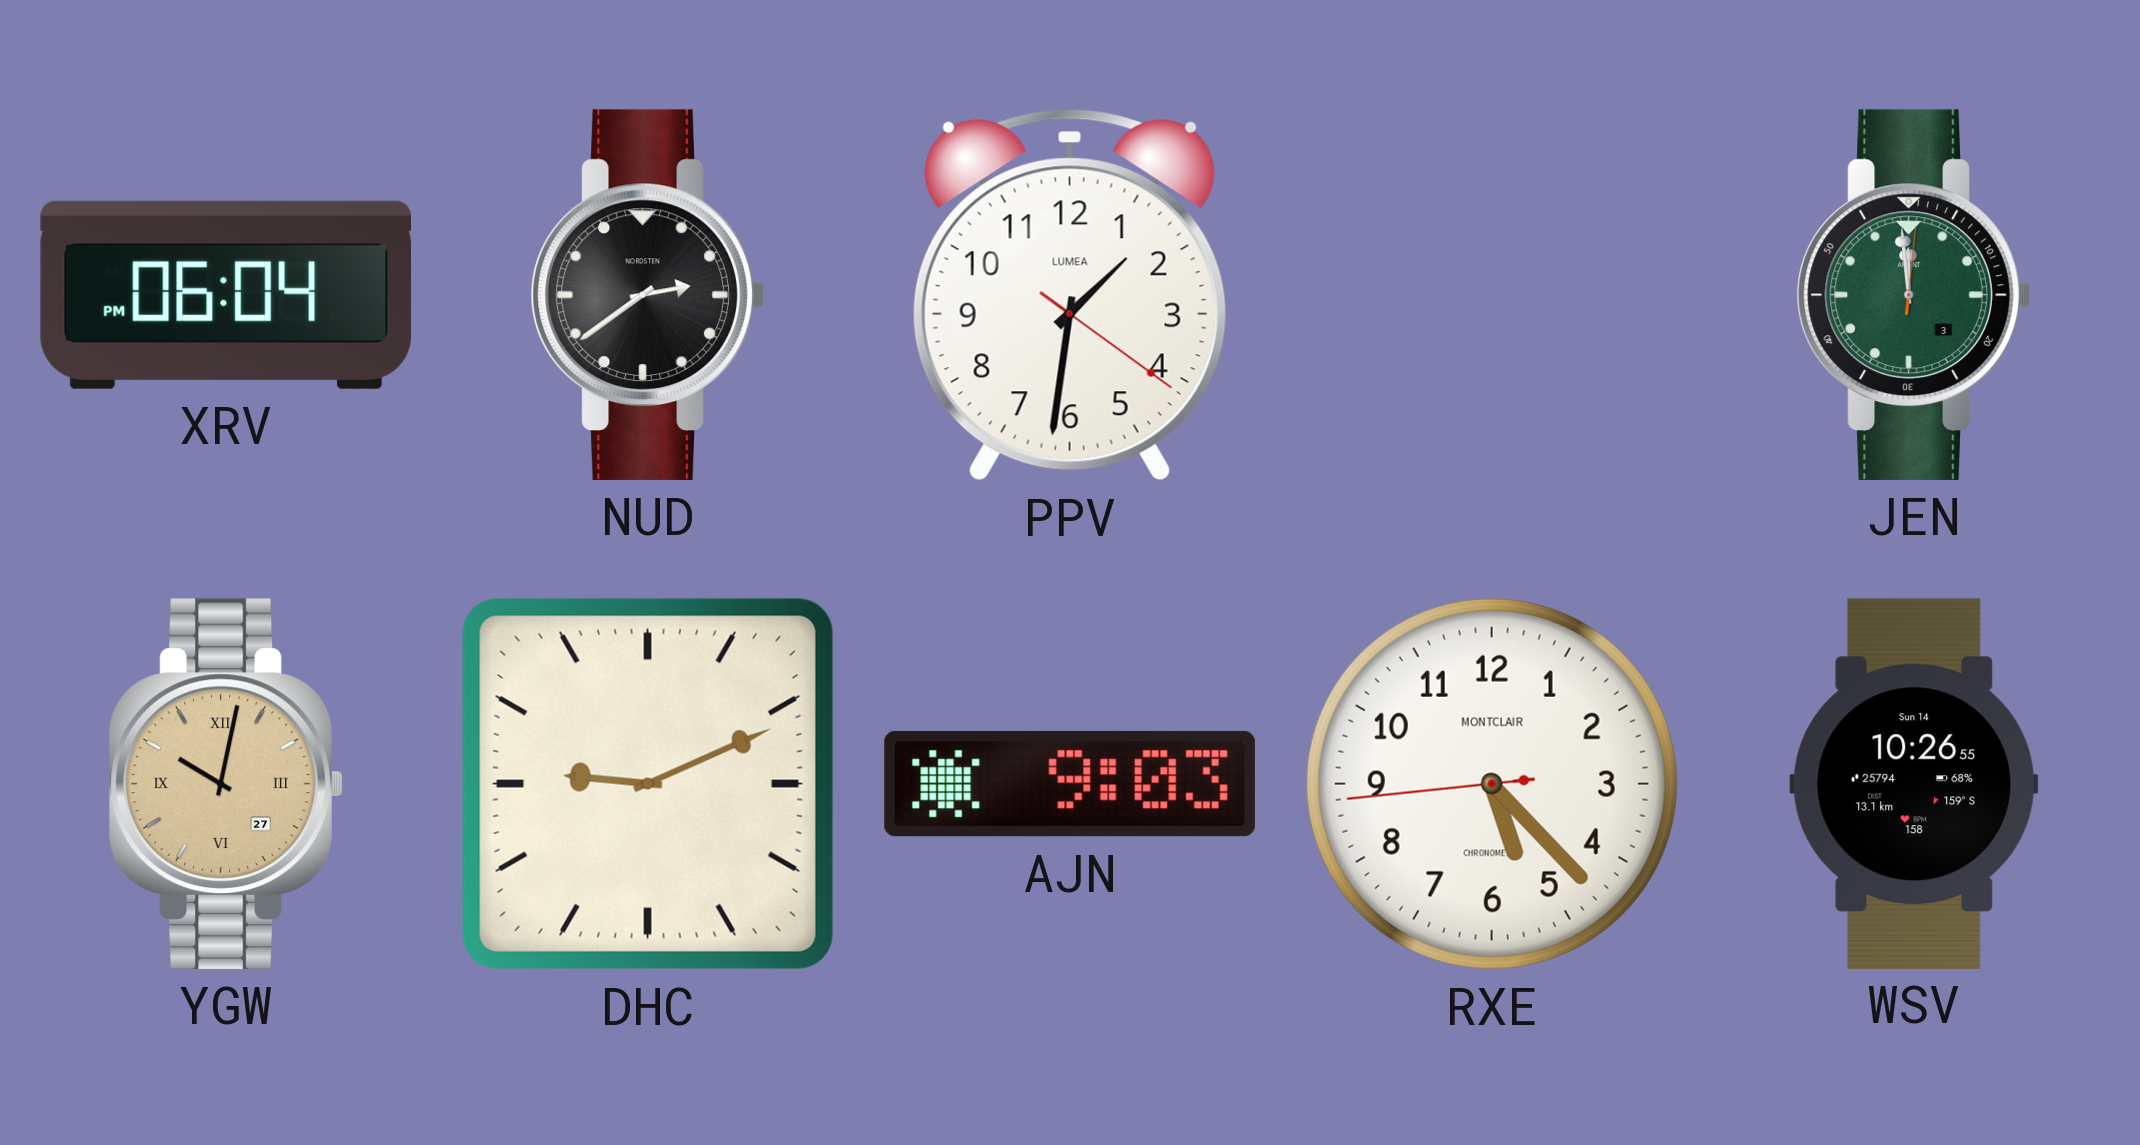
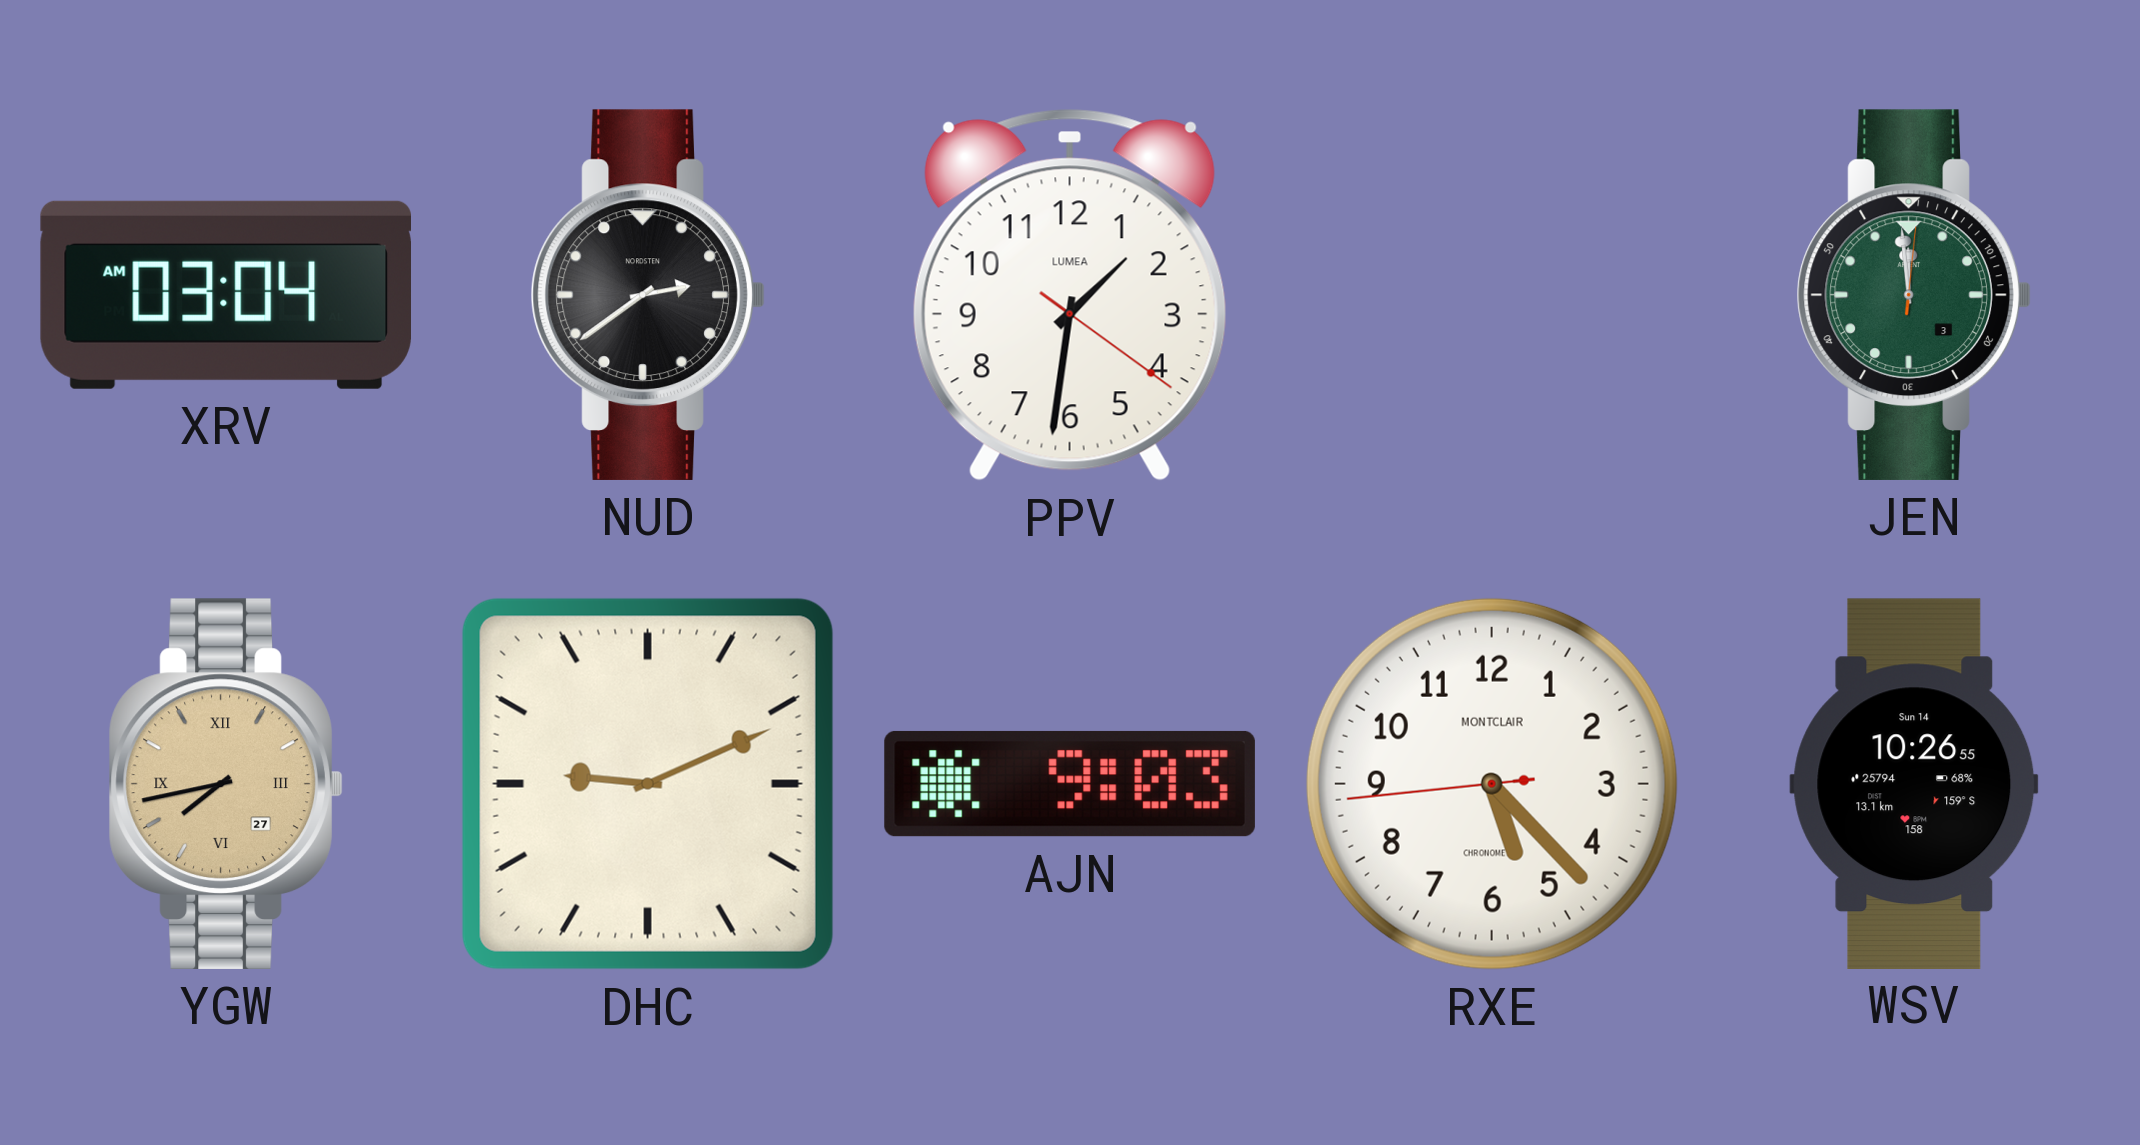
XRV: 06:04 -> 03:04
YGW: 10:02 -> 7:43
